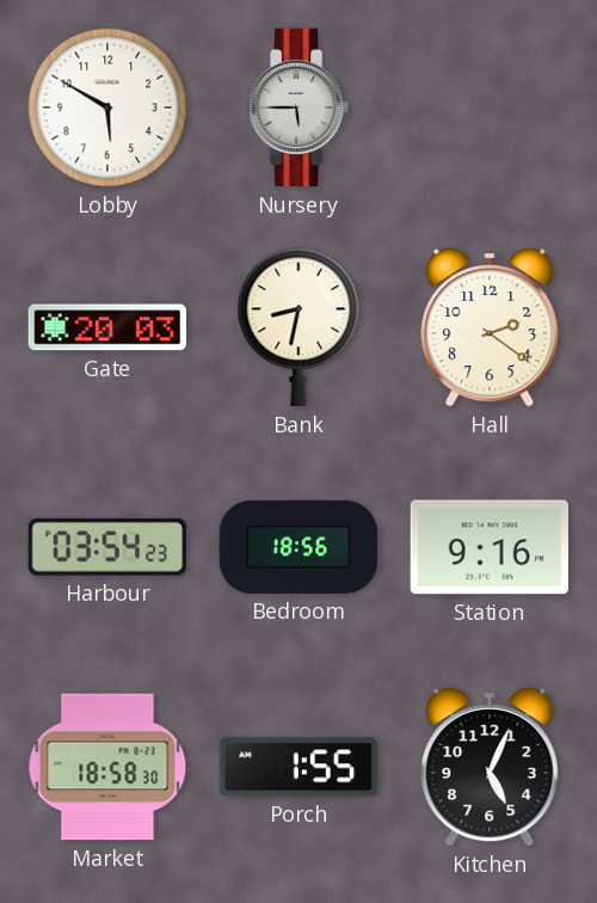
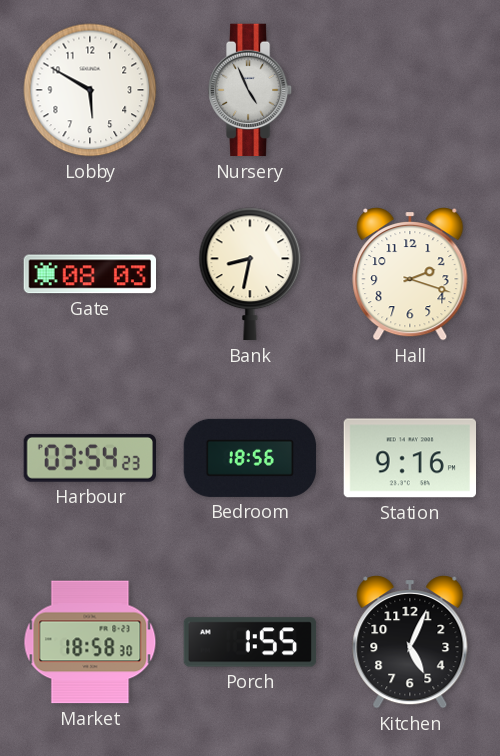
Nursery: 5:45 -> 4:56
Gate: 20:03 -> 08:03
Hall: 2:21 -> 2:18
